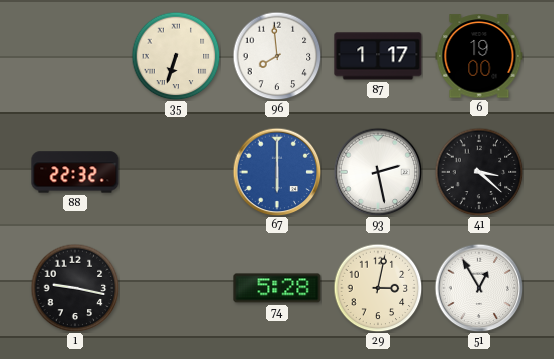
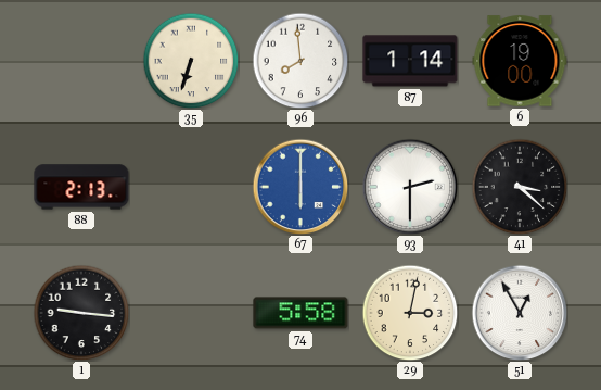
87: 1:17 -> 1:14
88: 22:32 -> 2:13
93: 2:28 -> 2:30
1: 9:17 -> 9:16
74: 5:28 -> 5:58
